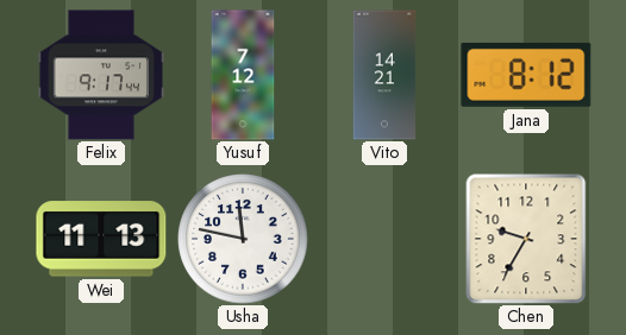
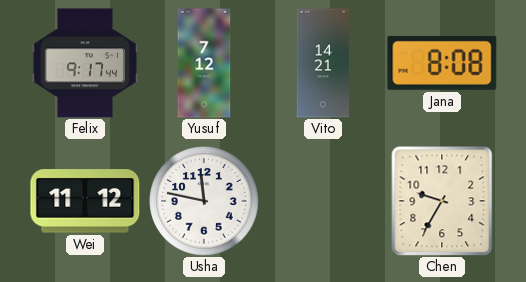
Jana: 8:12 -> 8:08
Wei: 11:13 -> 11:12
